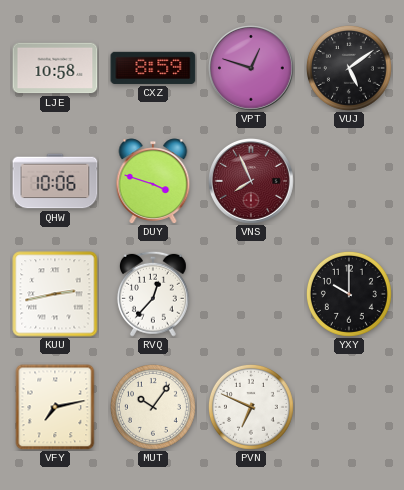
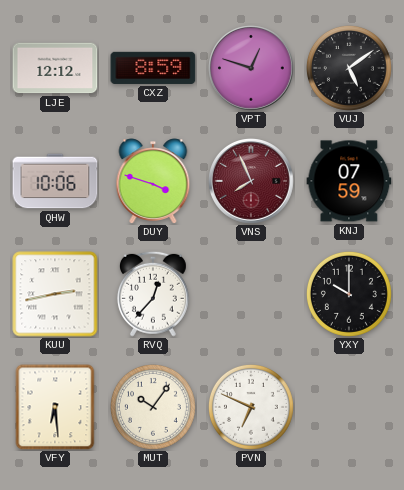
LJE: 10:58 -> 12:12
KNJ: none -> 07:59
VFY: 7:13 -> 6:29
